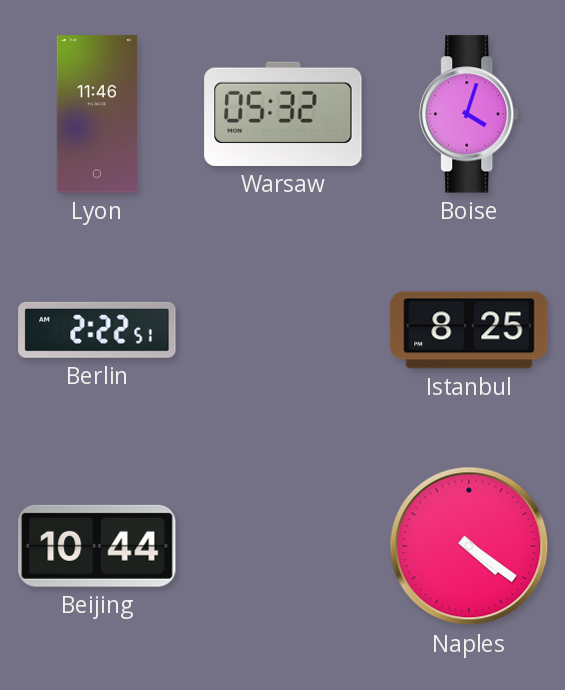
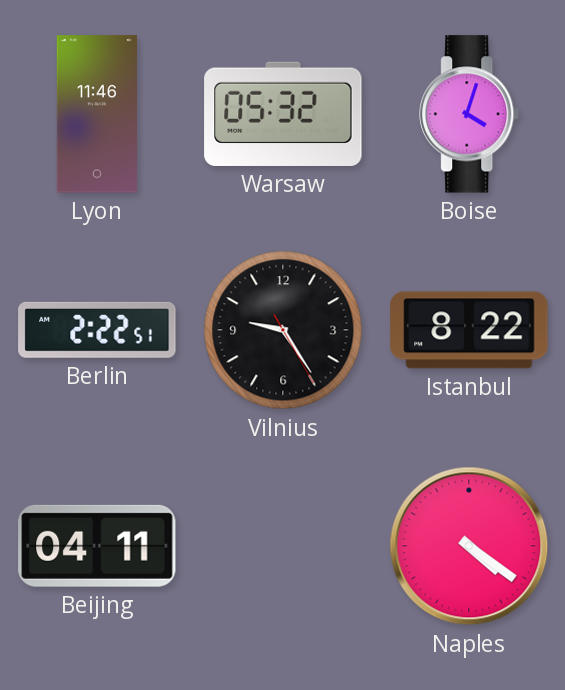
Vilnius: none -> 9:24
Istanbul: 8:25 -> 8:22
Beijing: 10:44 -> 04:11
